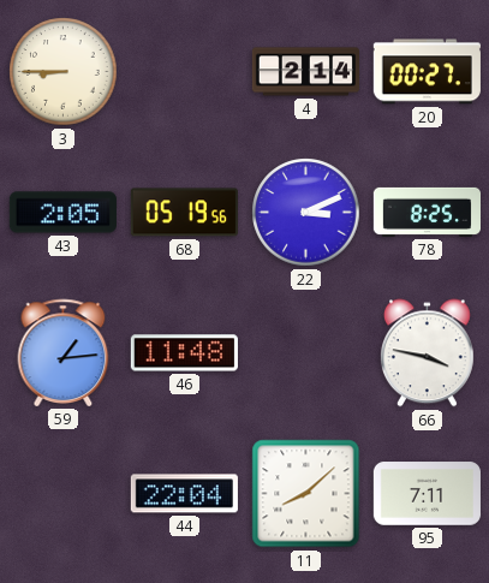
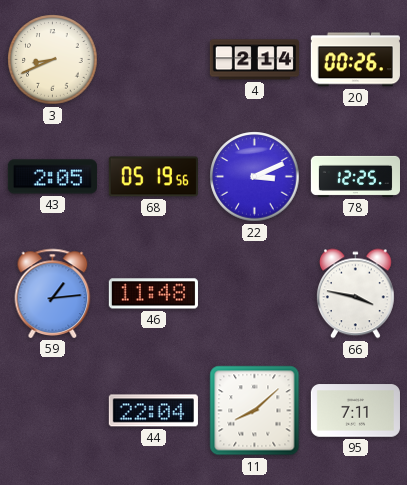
3: 8:45 -> 8:41
20: 00:27 -> 00:26
78: 8:25 -> 12:25
